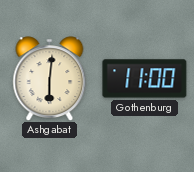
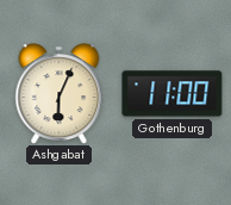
Ashgabat: 6:01 -> 6:04
